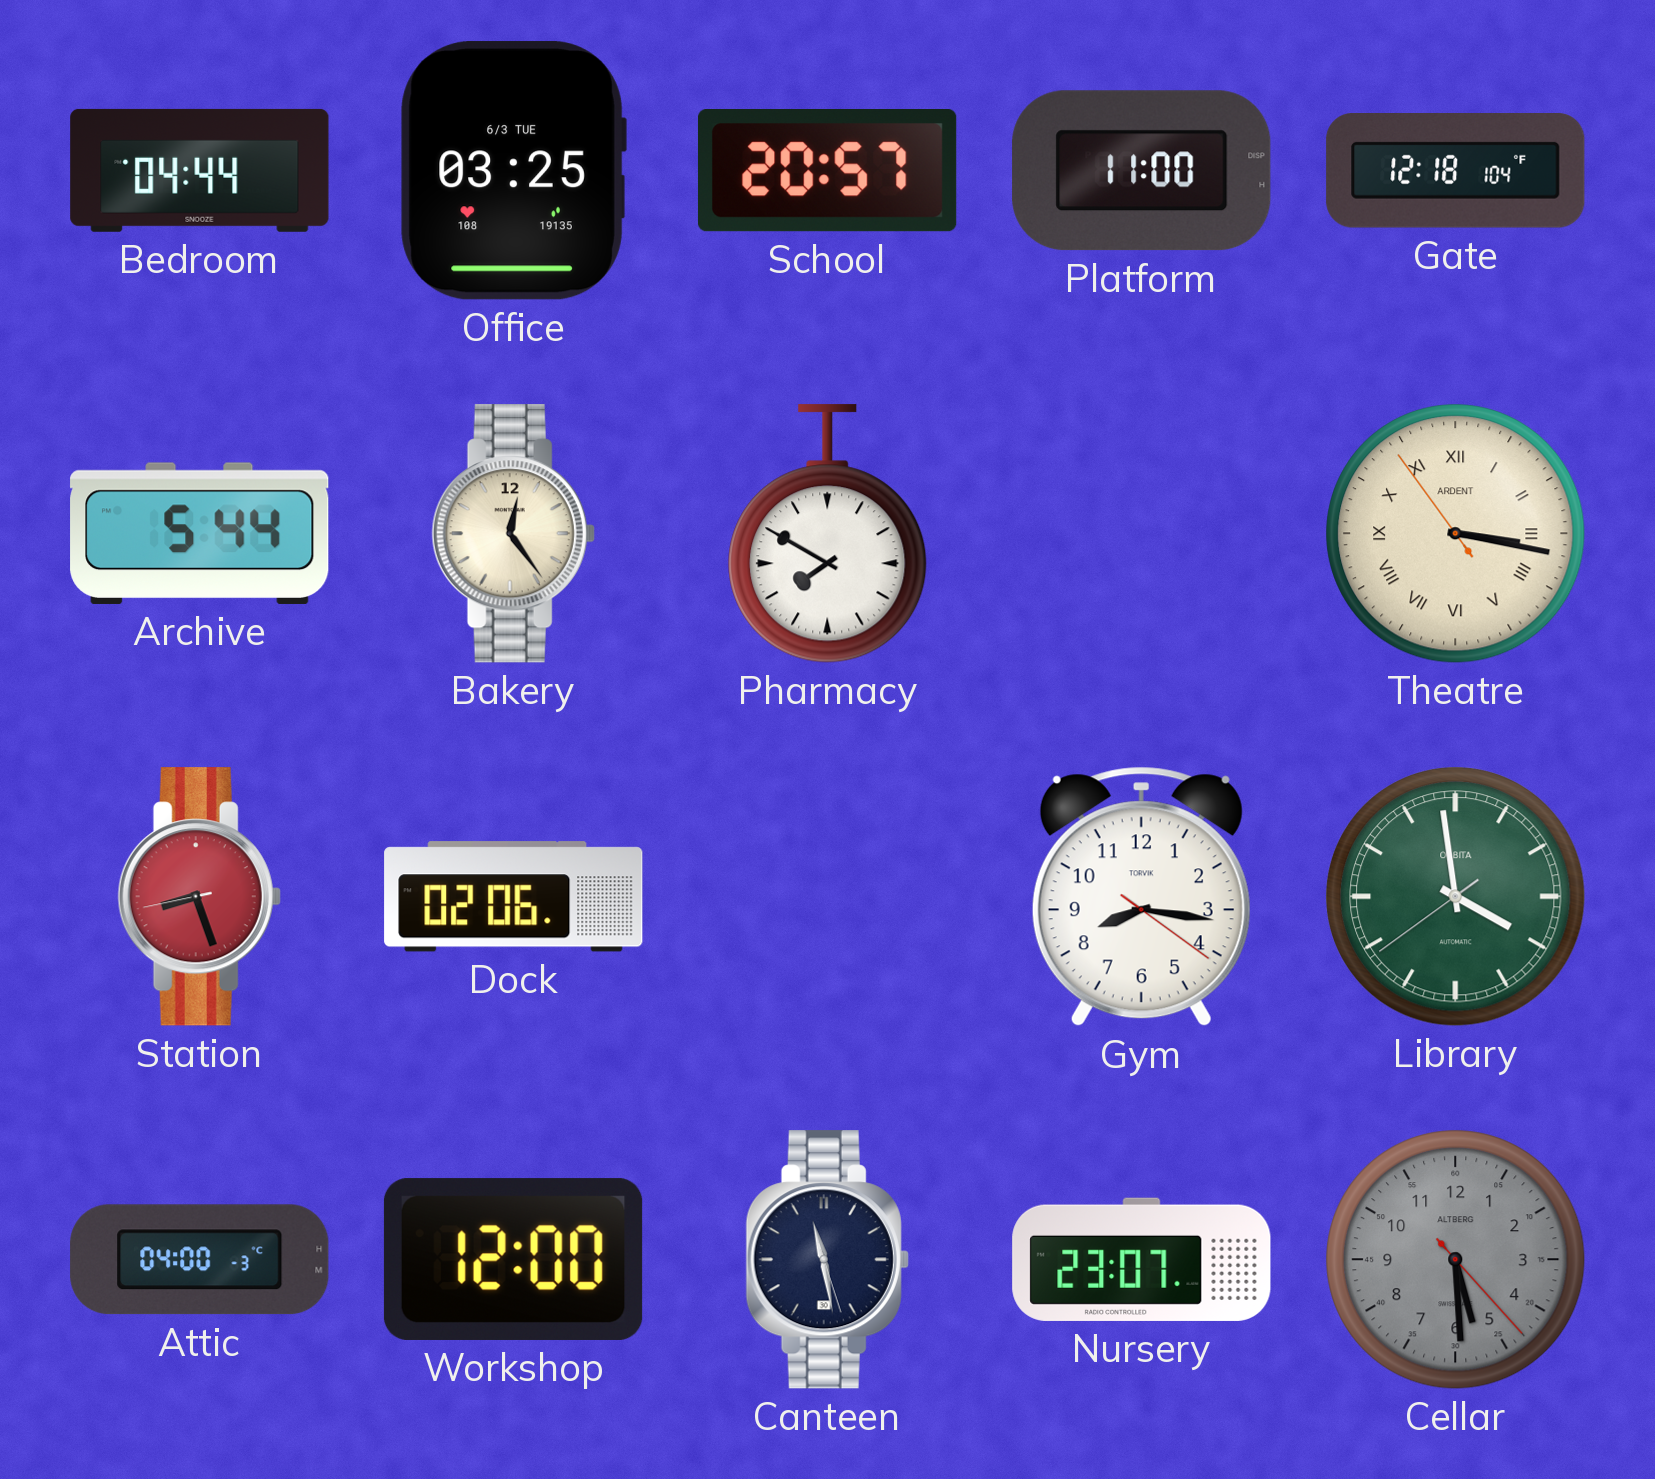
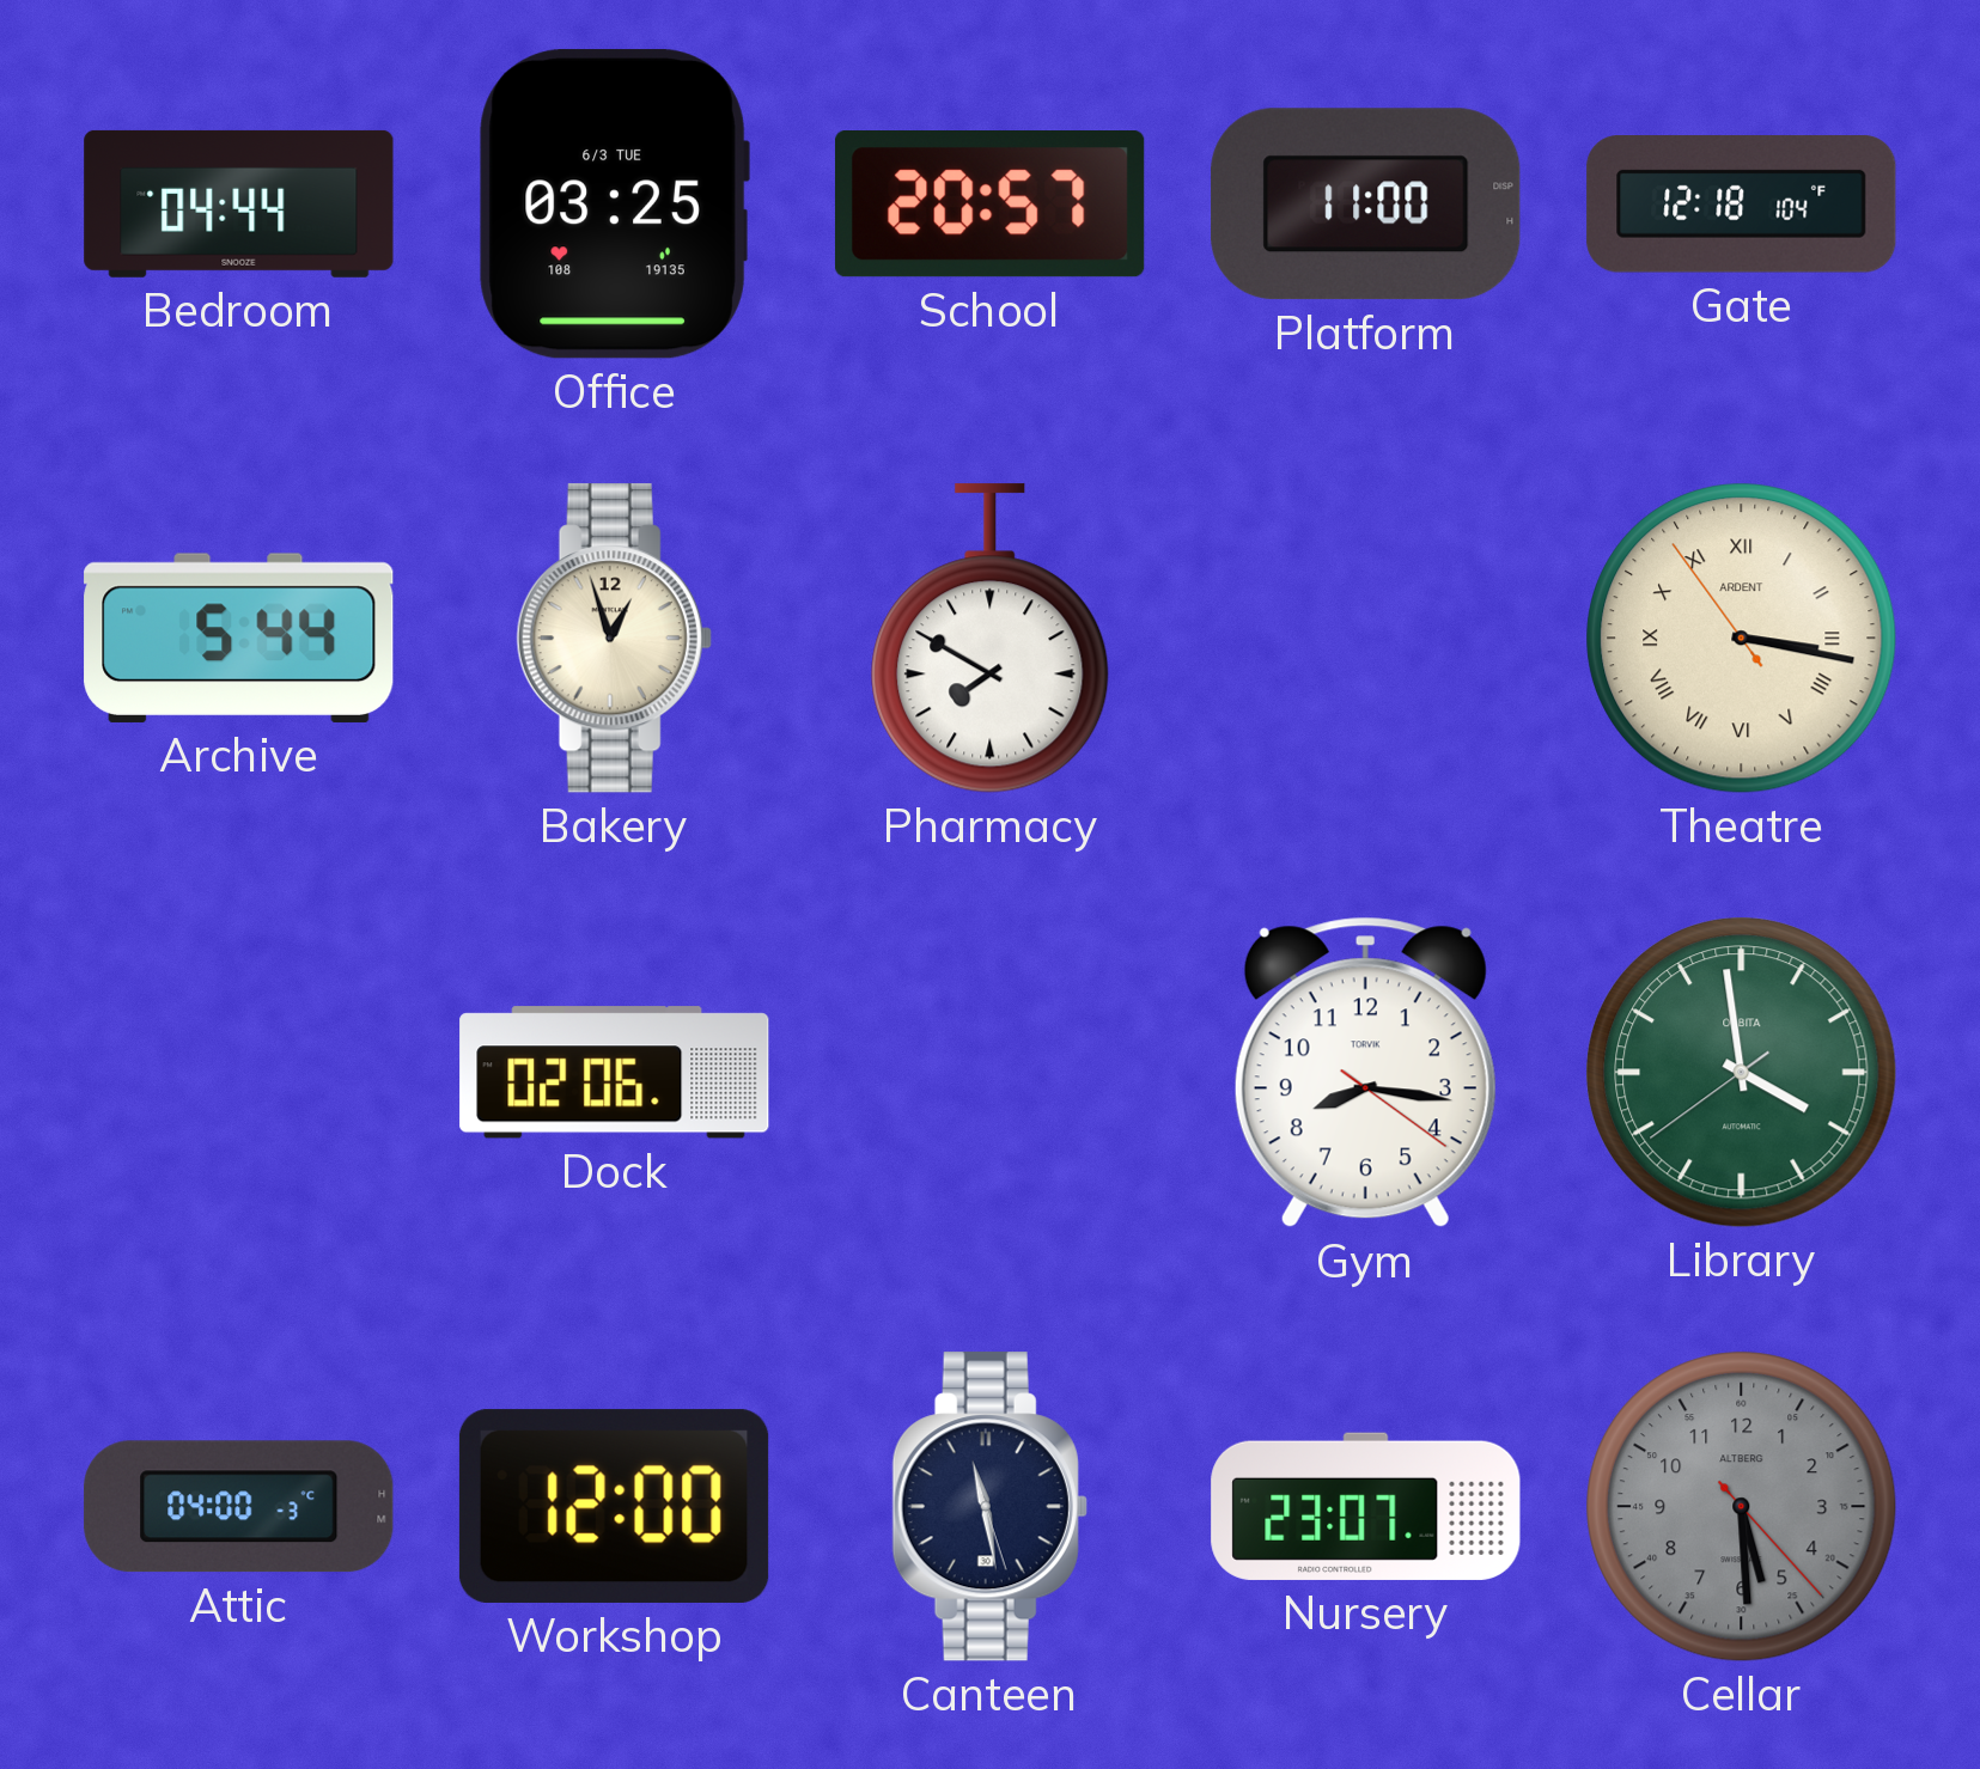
Bakery: 12:24 -> 12:57
Station: 8:26 -> none
